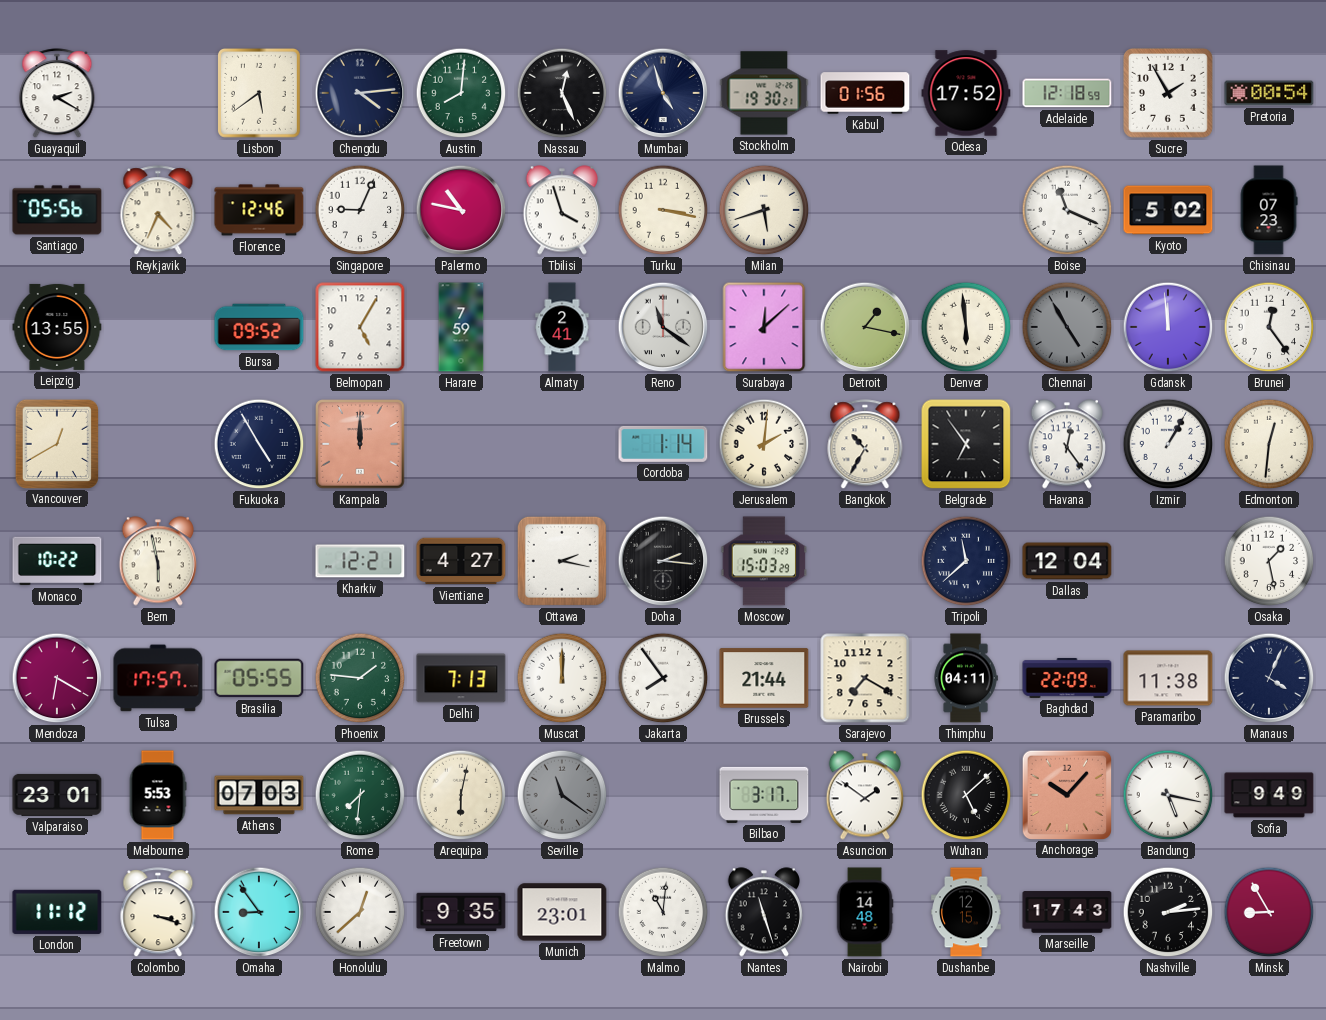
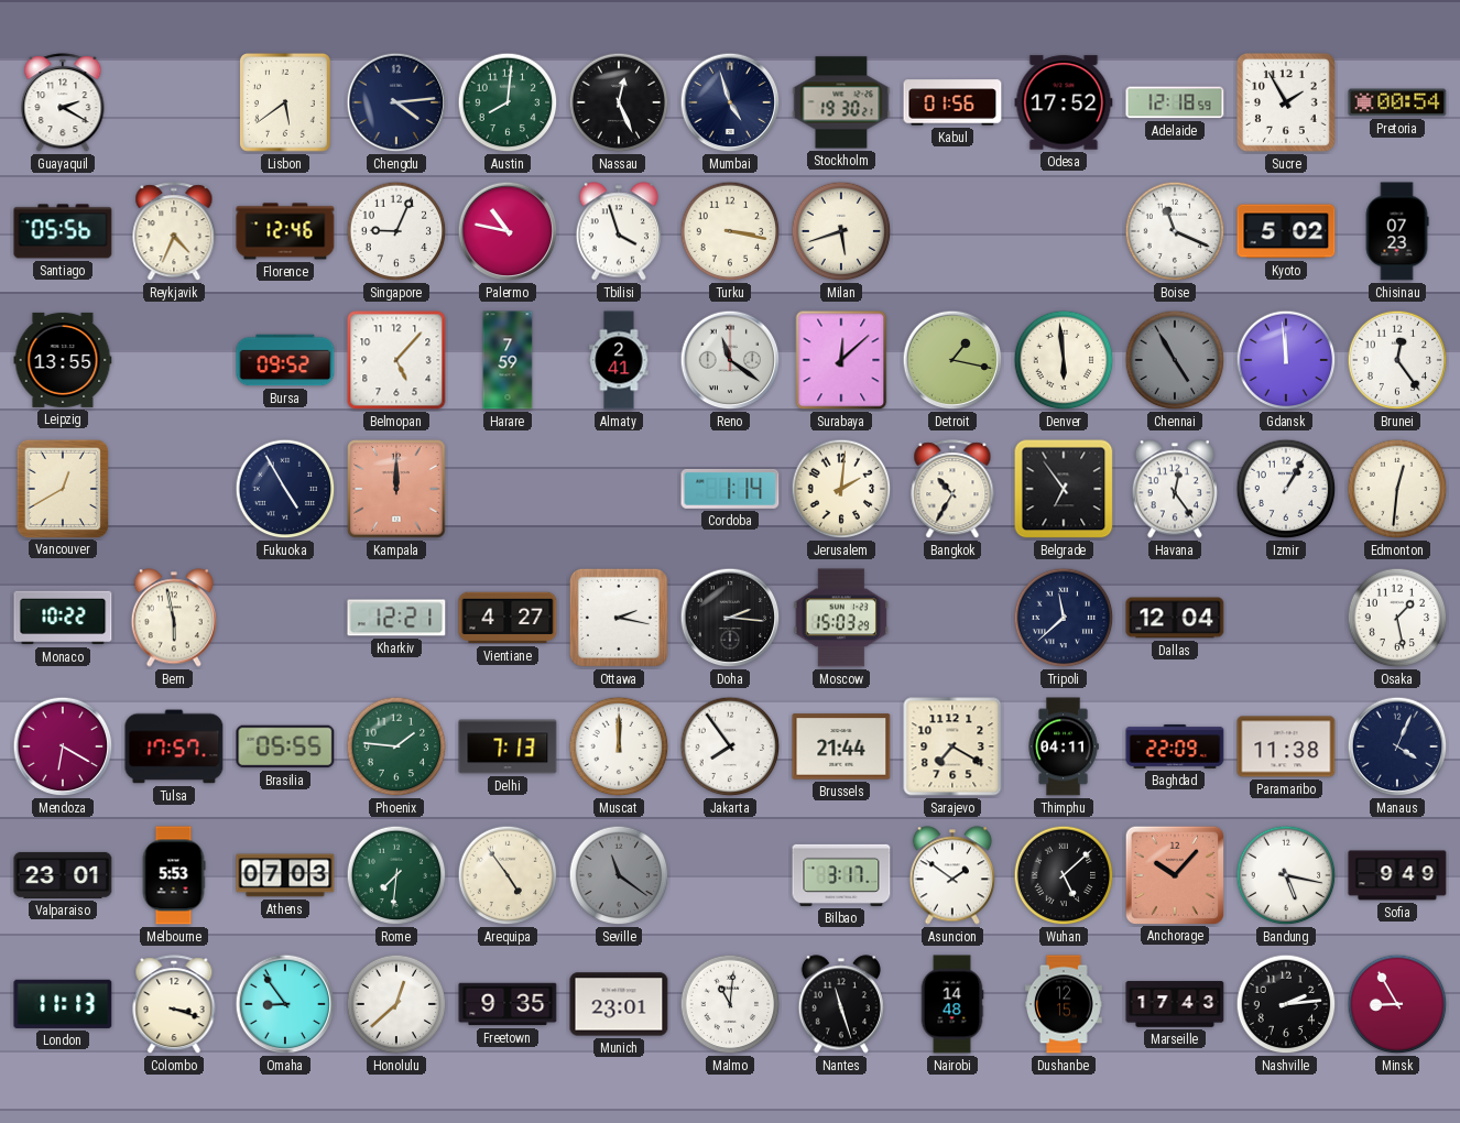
Belmopan: 5:05 -> 5:07
Arequipa: 6:02 -> 4:54
London: 11:12 -> 11:13
